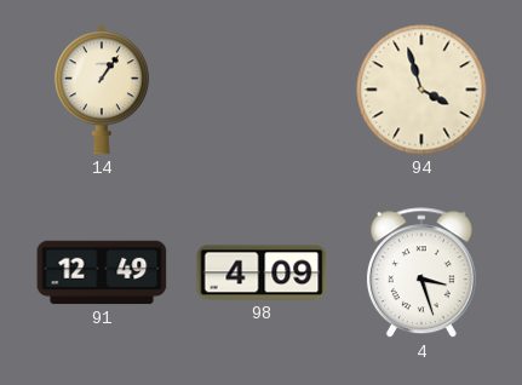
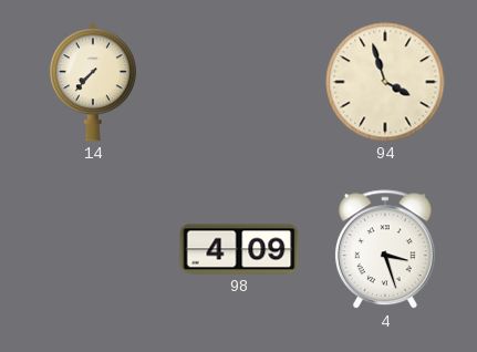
14: 1:06 -> 7:37
91: 12:49 -> none
